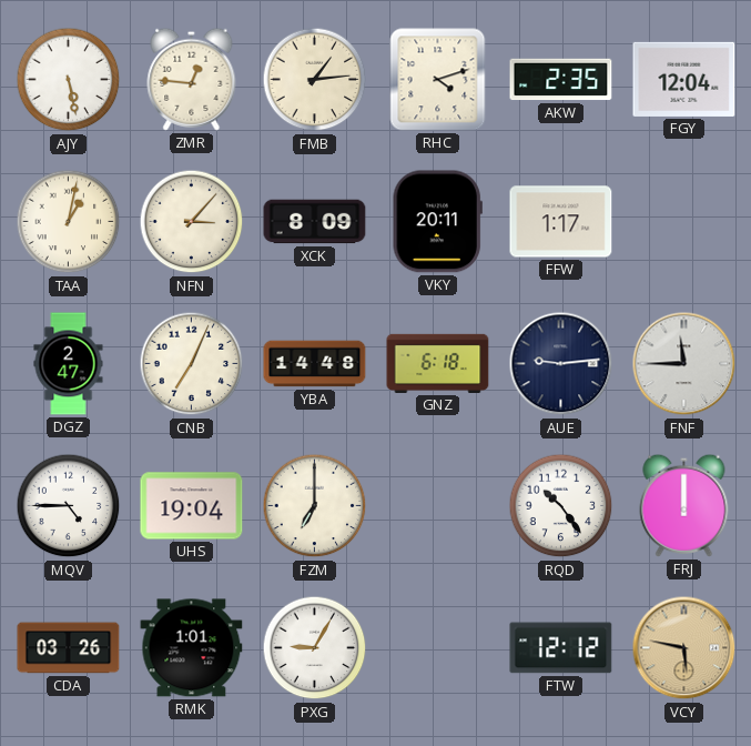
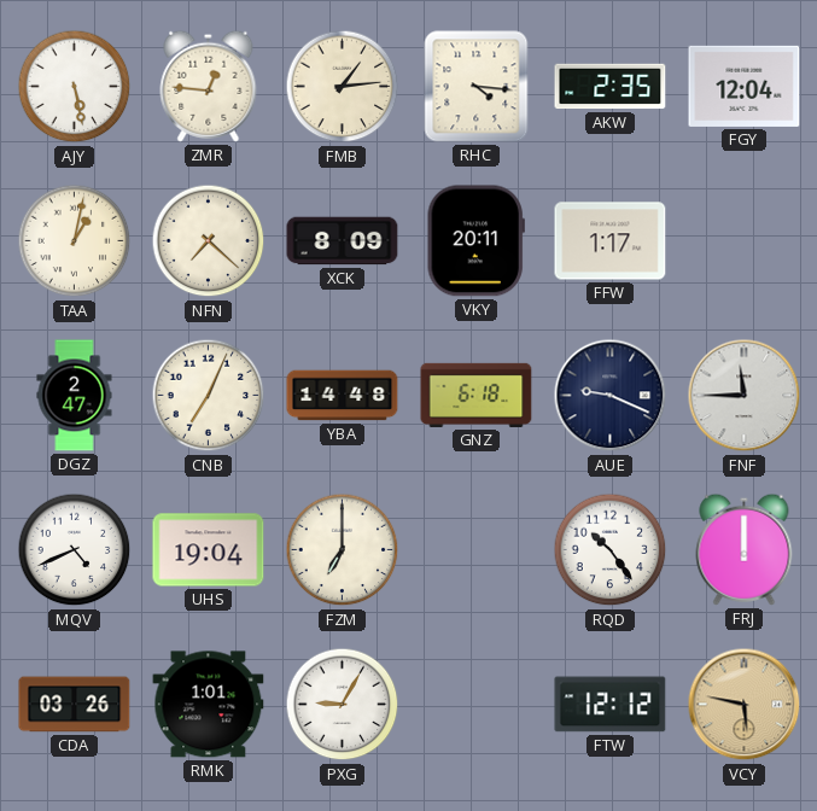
RHC: 4:12 -> 4:16
NFN: 3:07 -> 7:22
AUE: 9:14 -> 9:19
MQV: 4:45 -> 4:41
